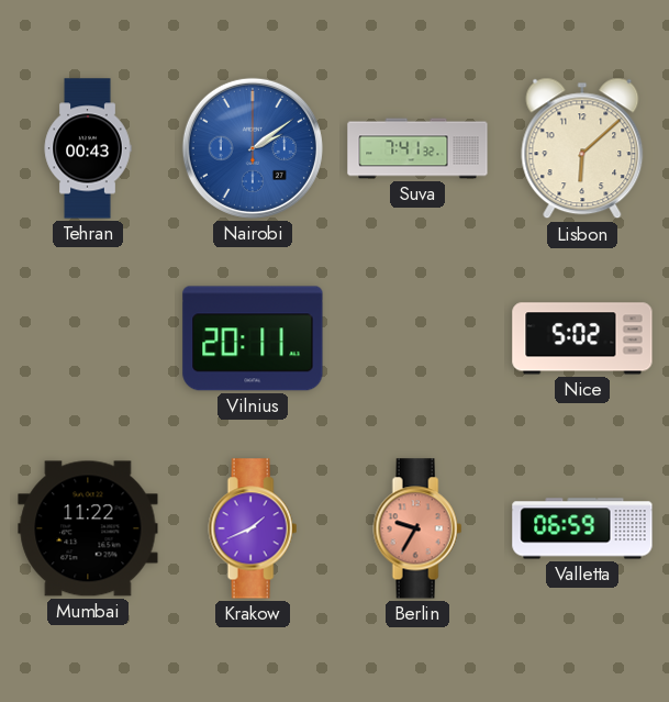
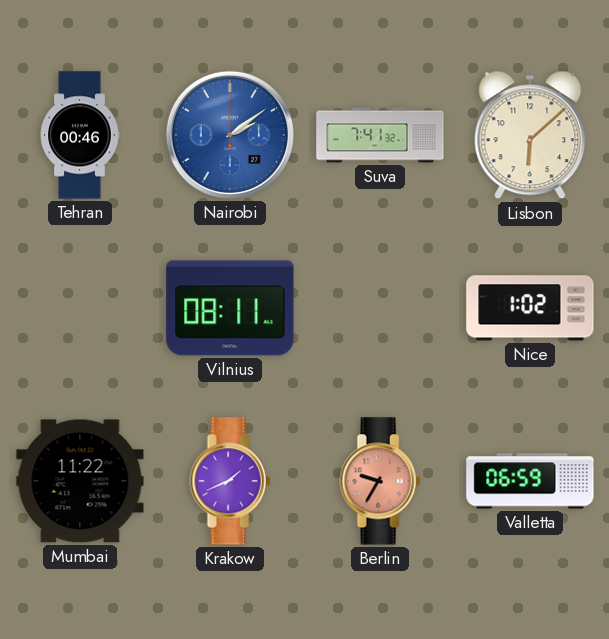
Tehran: 00:43 -> 00:46
Vilnius: 20:11 -> 08:11
Nice: 5:02 -> 1:02
